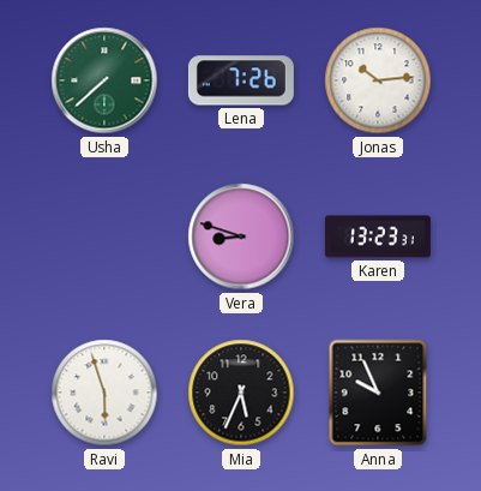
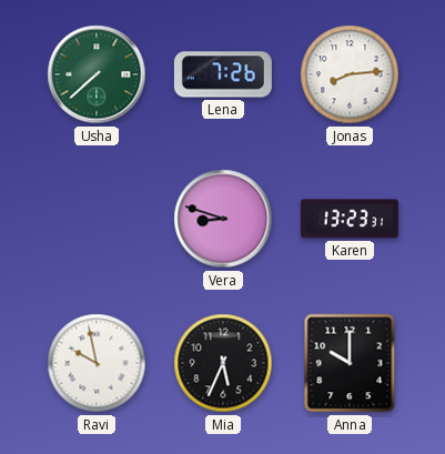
Jonas: 10:14 -> 8:14
Ravi: 5:57 -> 9:58
Anna: 9:56 -> 10:00
